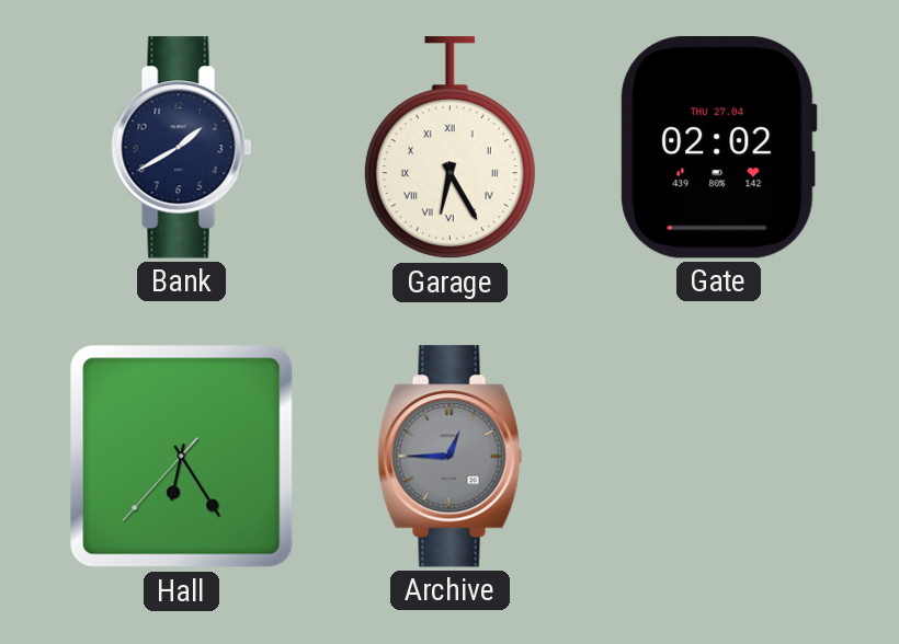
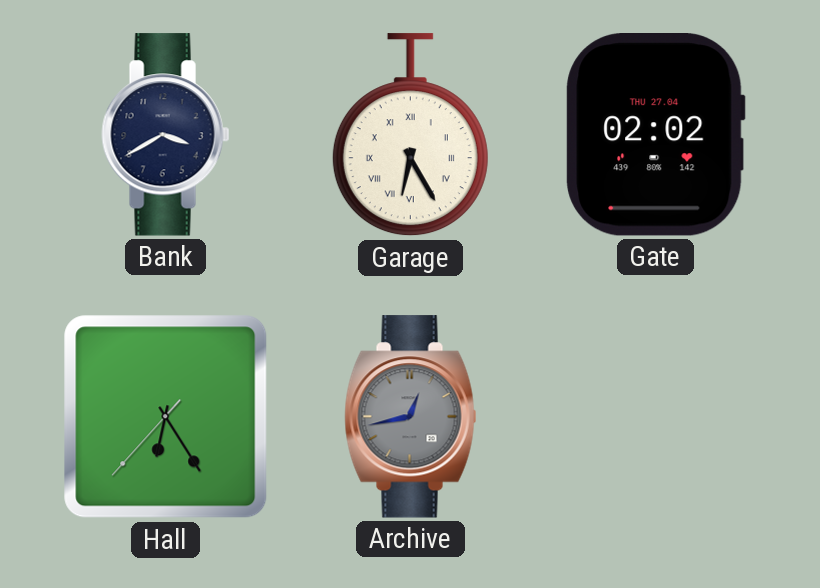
Bank: 1:40 -> 3:40
Archive: 12:45 -> 12:43
